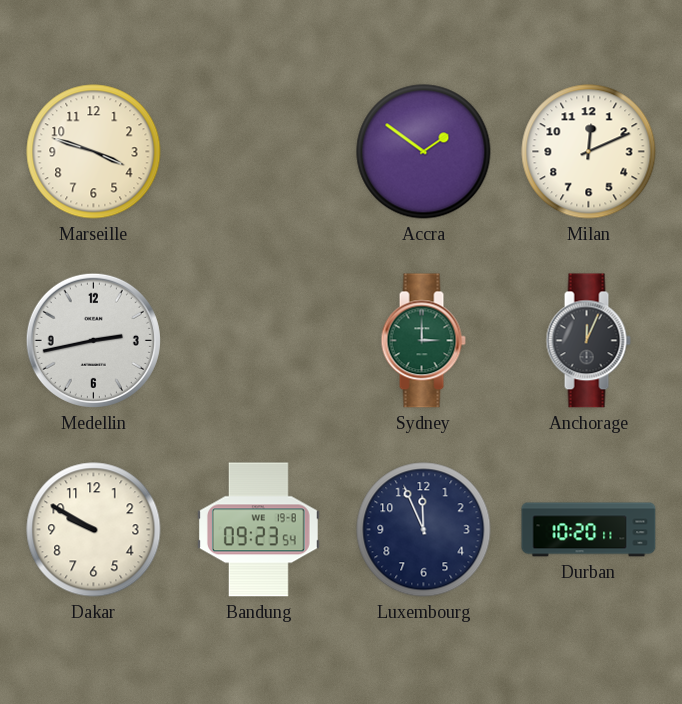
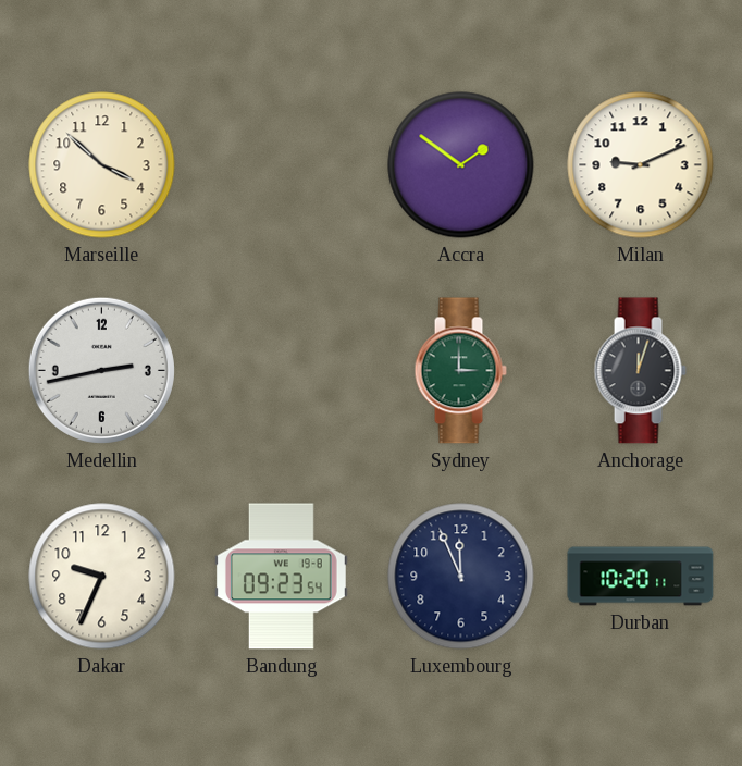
Marseille: 3:48 -> 3:52
Milan: 12:11 -> 9:11
Anchorage: 12:04 -> 12:03
Dakar: 9:50 -> 9:34
